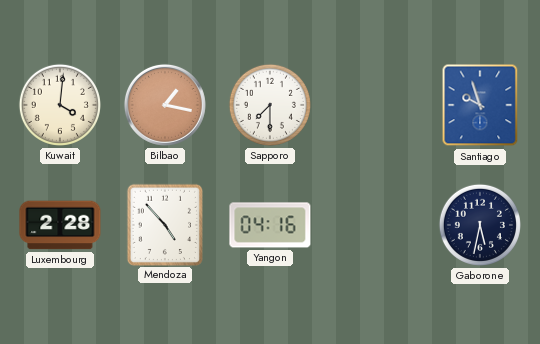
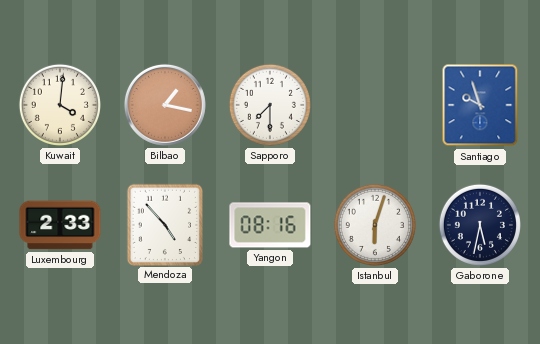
Luxembourg: 2:28 -> 2:33
Yangon: 04:16 -> 08:16
Istanbul: none -> 6:03
